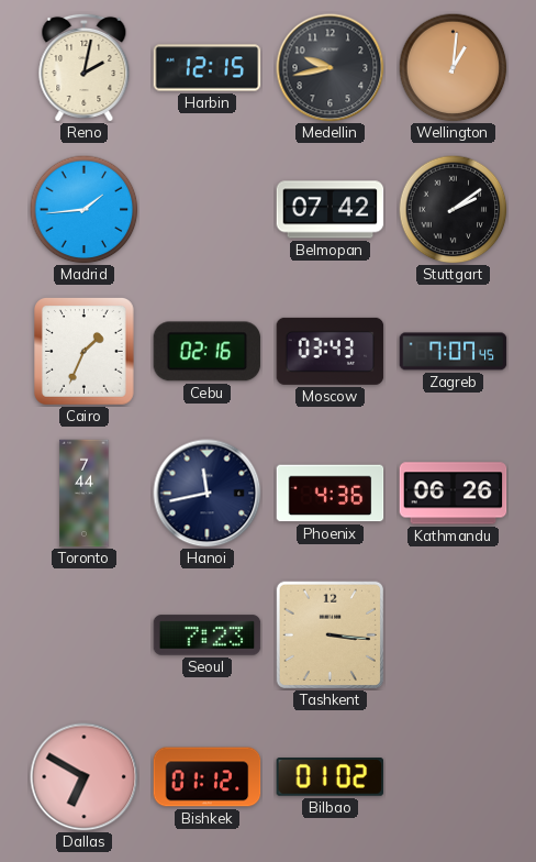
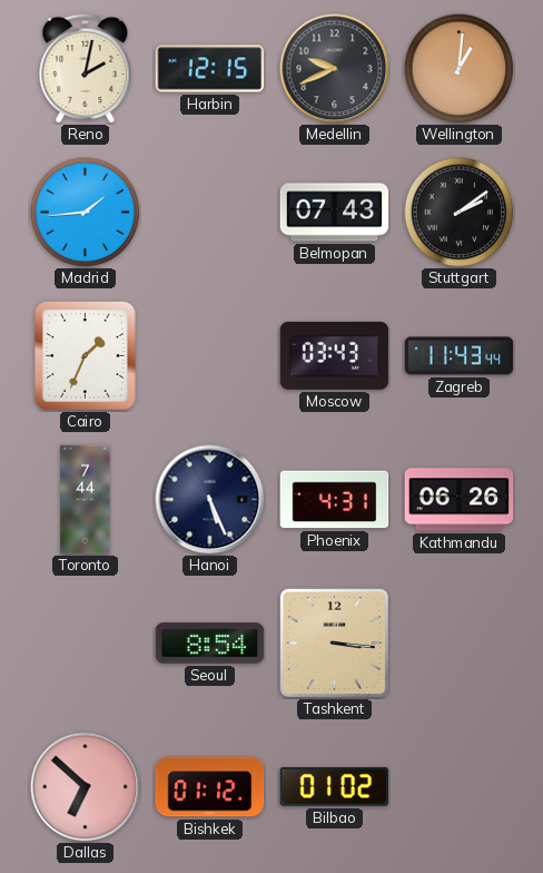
Medellin: 9:43 -> 9:41
Belmopan: 07:42 -> 07:43
Cebu: 02:16 -> none
Zagreb: 7:07 -> 11:43
Hanoi: 11:43 -> 5:26
Phoenix: 4:36 -> 4:31
Seoul: 7:23 -> 8:54
Dallas: 6:50 -> 6:52
